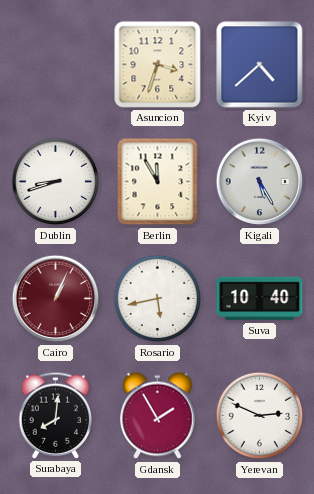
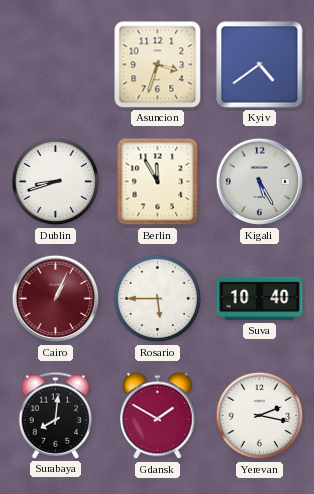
Kyiv: 4:38 -> 4:39
Rosario: 5:43 -> 5:45
Gdansk: 1:55 -> 1:50
Yerevan: 2:49 -> 2:17
